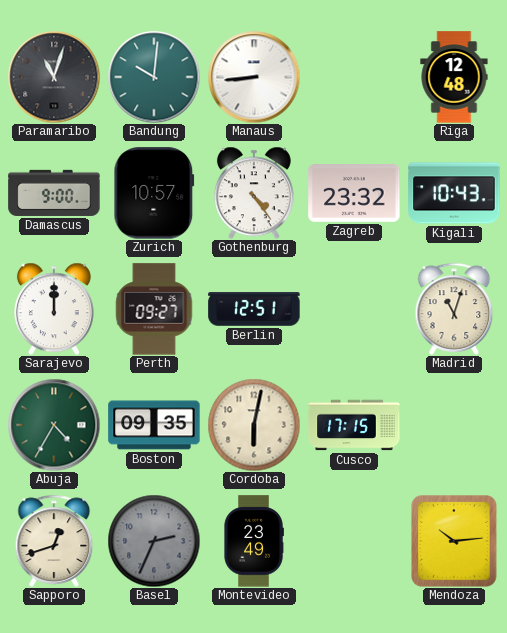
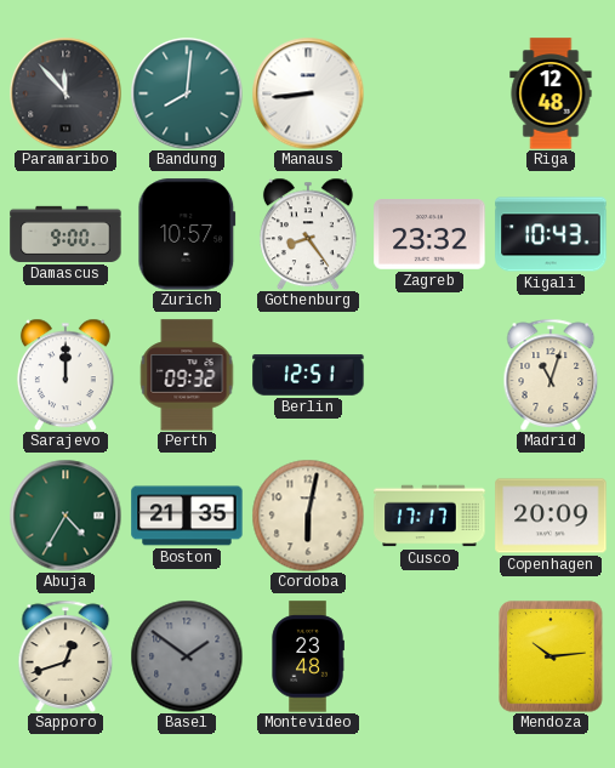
Paramaribo: 11:03 -> 11:53
Bandung: 10:01 -> 8:01
Gothenburg: 4:24 -> 8:24
Perth: 09:27 -> 09:32
Boston: 09:35 -> 21:35
Cusco: 17:15 -> 17:17
Copenhagen: none -> 20:09
Basel: 2:34 -> 1:51
Montevideo: 23:49 -> 23:48
